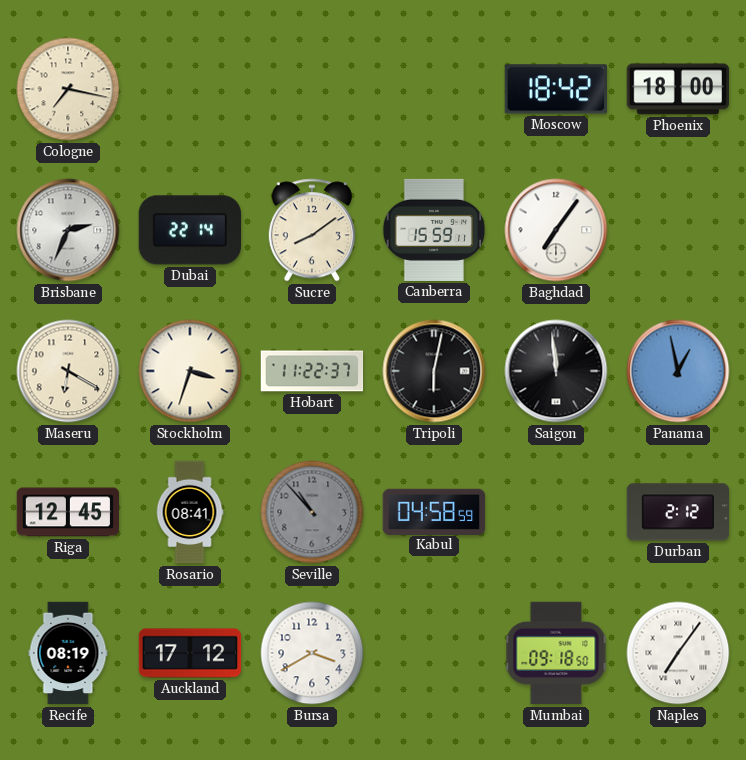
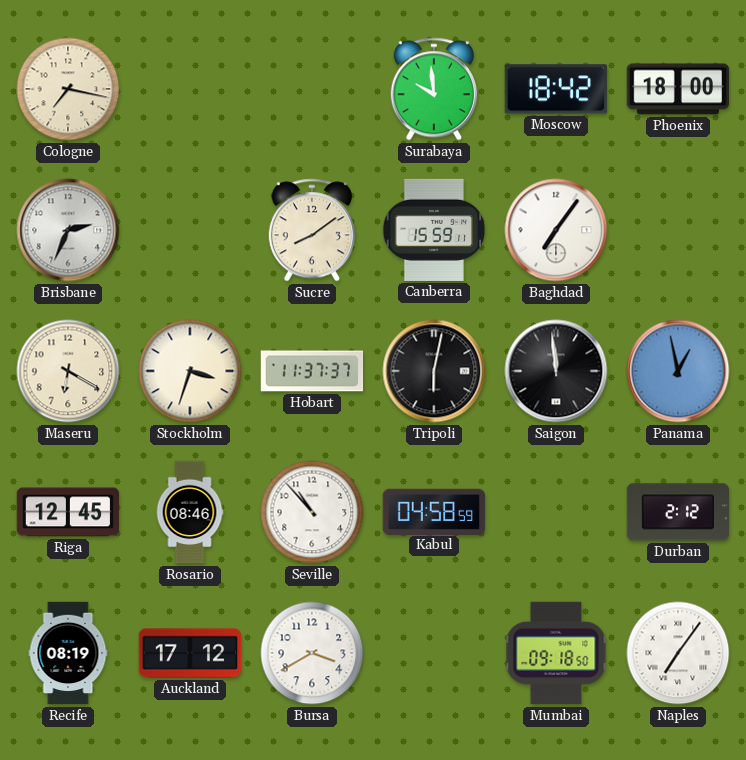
Surabaya: none -> 9:59
Dubai: 22:14 -> none
Hobart: 11:22 -> 11:37
Rosario: 08:41 -> 08:46
Seville dial: grey -> white
